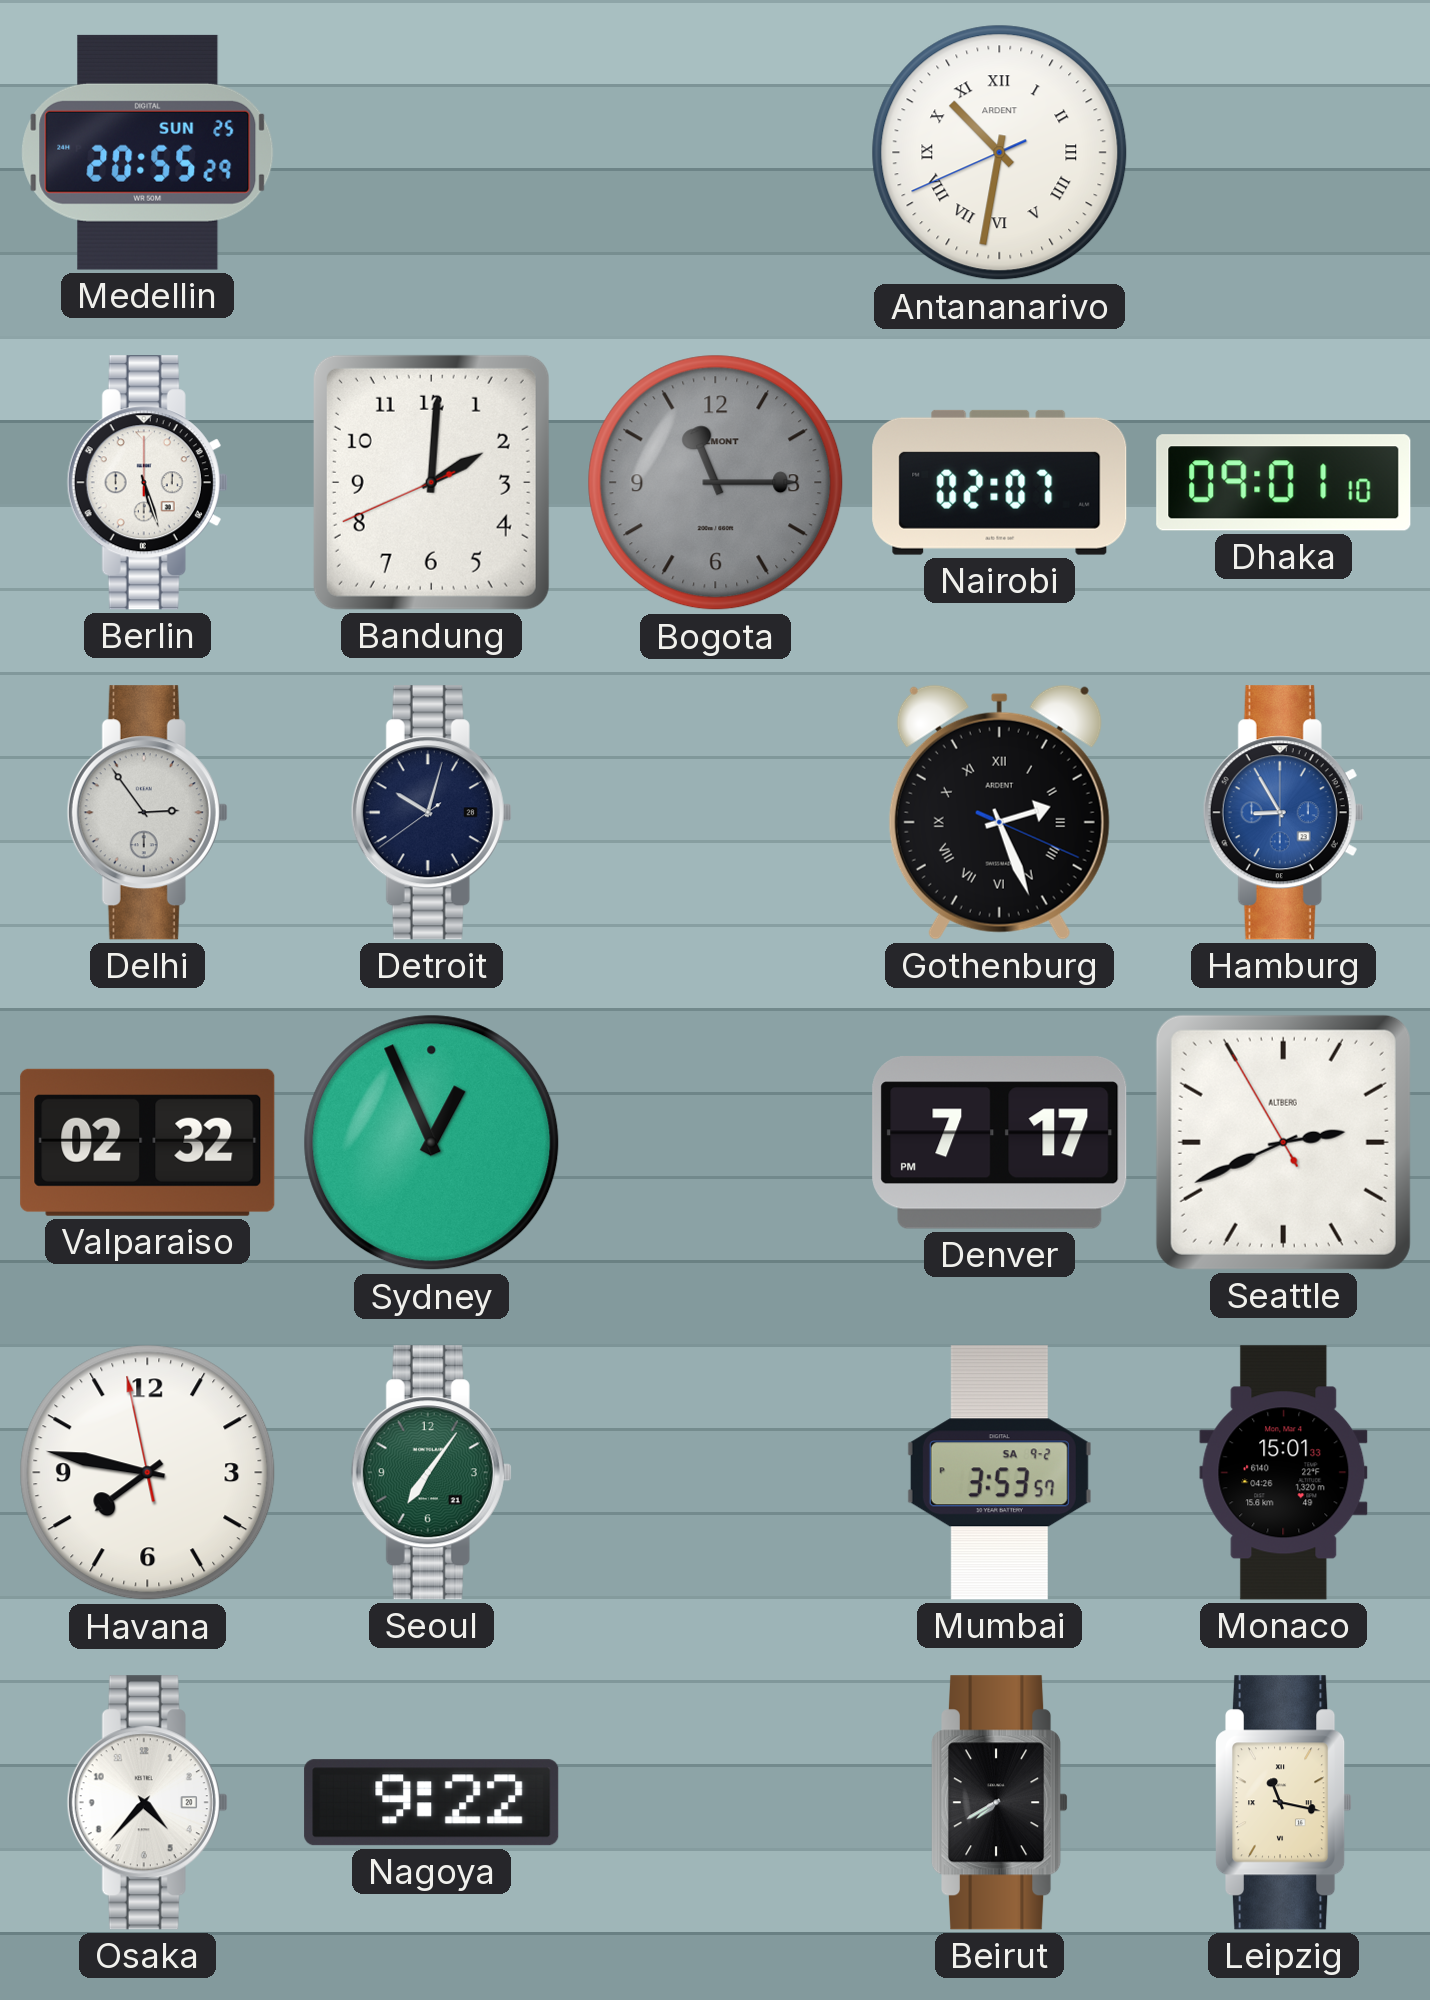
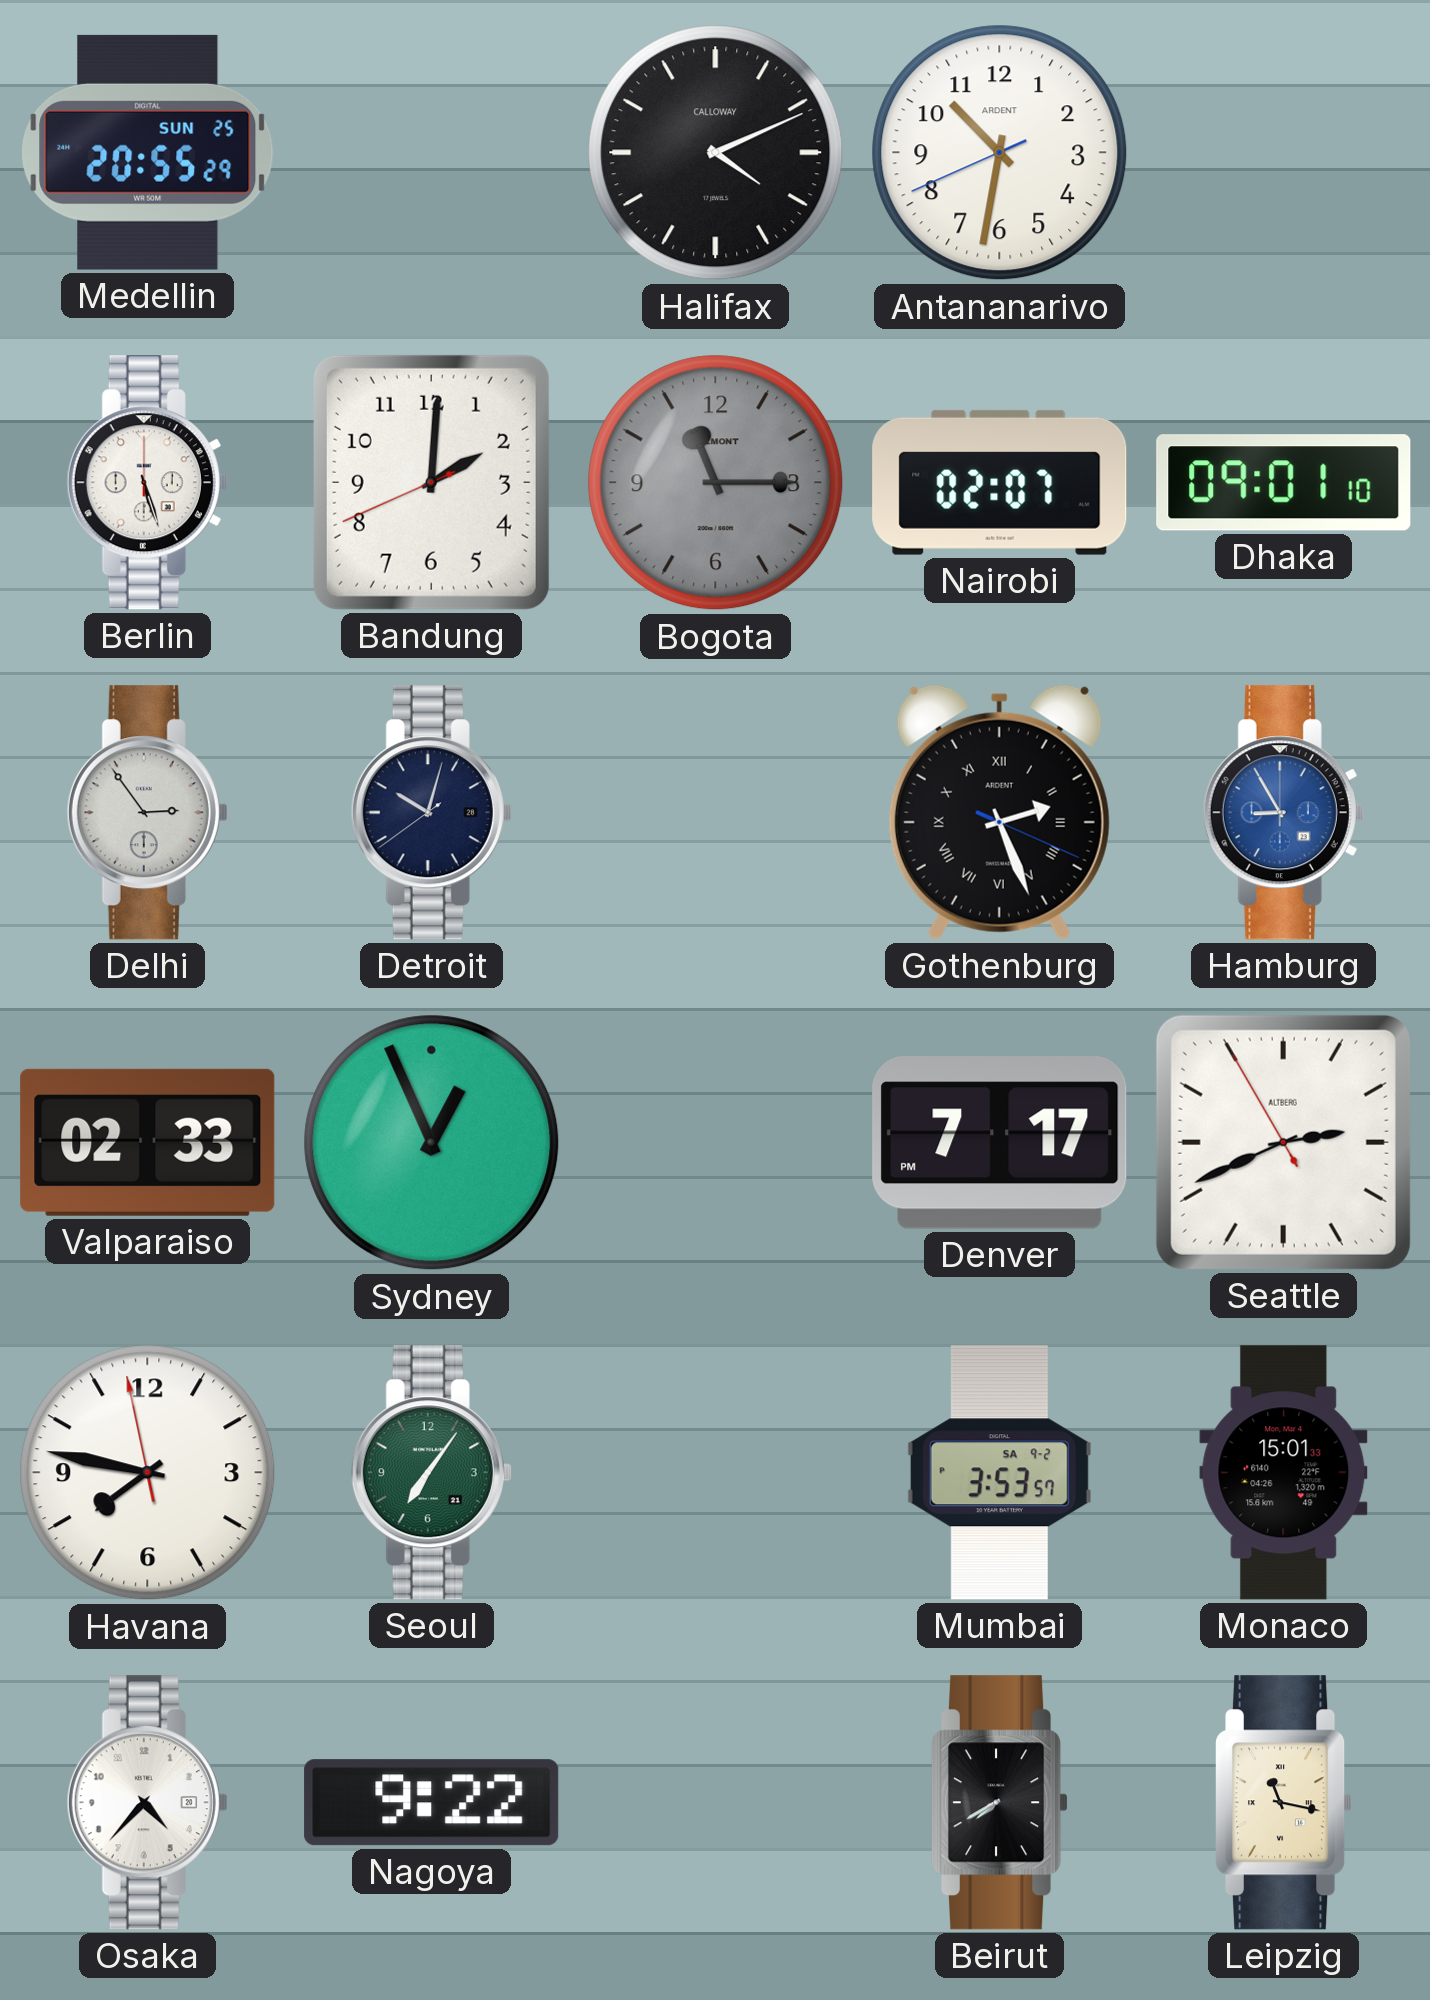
Halifax: none -> 4:11
Antananarivo numerals: Roman -> Arabic
Valparaiso: 02:32 -> 02:33
